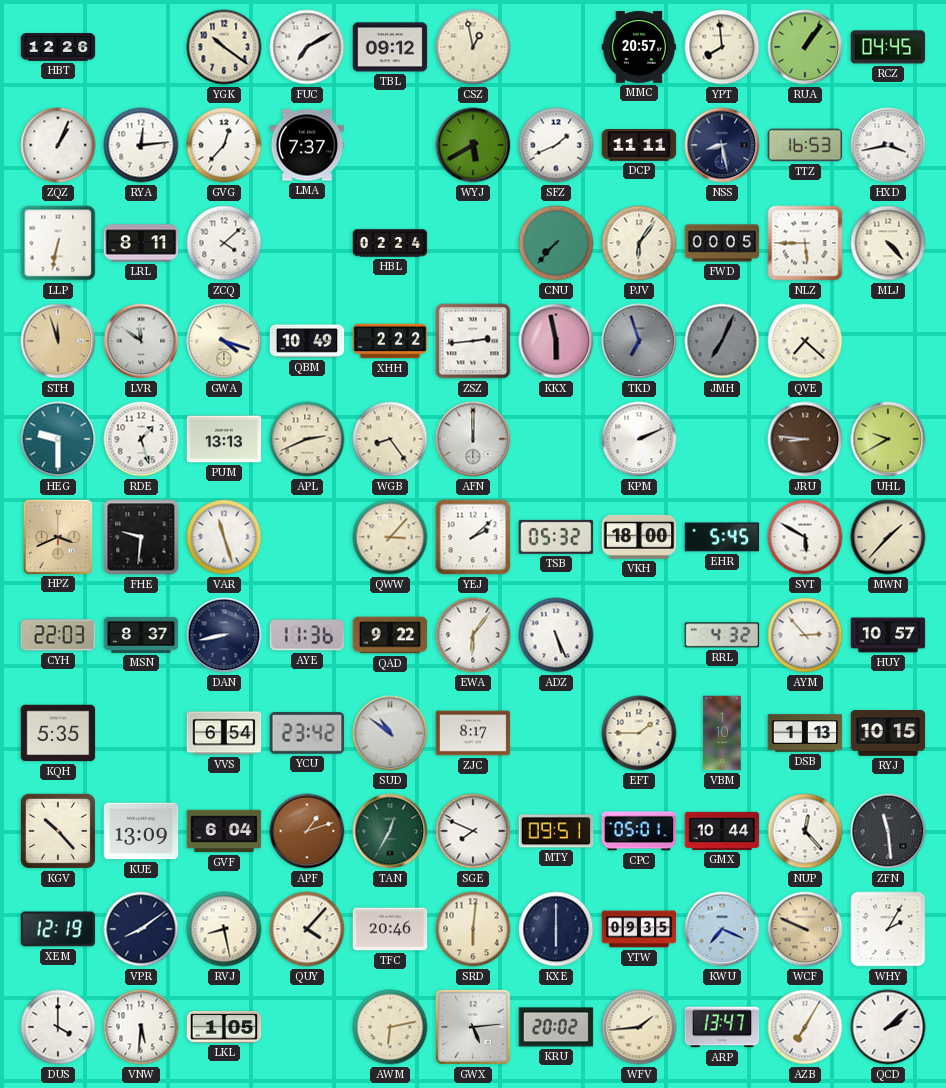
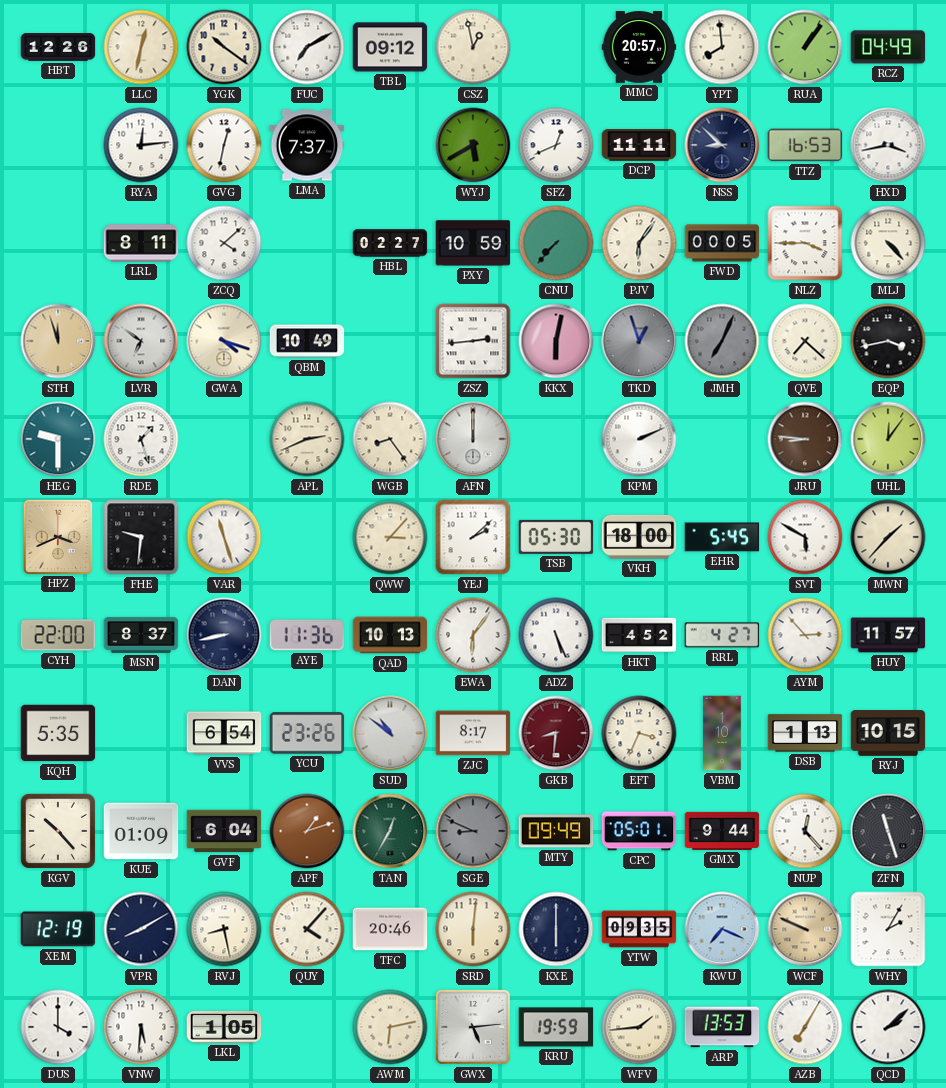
LLC: none -> 12:32
RCZ: 04:45 -> 04:49
ZQZ: 1:04 -> none
GVG: 12:37 -> 12:32
SFZ: 1:41 -> 12:41
NSS: 8:28 -> 8:52
LLP: 6:32 -> none
HBL: 02:24 -> 02:27
PXY: none -> 10:59
NLZ: 5:45 -> 3:45
LVR: 11:51 -> 6:51
XHH: 2:22 -> none
KKX: 5:58 -> 6:02
TKD: 6:57 -> 12:57
EQP: none -> 3:43
PUM: 13:13 -> none
UHL: 9:40 -> 12:06
TSB: 05:32 -> 05:30
CYH: 22:03 -> 22:00
QAD: 9:22 -> 10:13
HKT: none -> 4:52
RRL: 4:32 -> 4:27
HUY: 10:57 -> 11:57
YCU: 23:42 -> 23:26
GKB: none -> 8:31
EFT: 1:45 -> 3:34
KUE: 13:09 -> 01:09
SGE: 7:49 -> 8:49
SGE dial: white -> grey
MTY: 09:51 -> 09:49
GMX: 10:44 -> 9:44
ZFN: 11:29 -> 11:27
VPR: 8:09 -> 8:10
KRU: 20:02 -> 19:59
ARP: 13:47 -> 13:53
